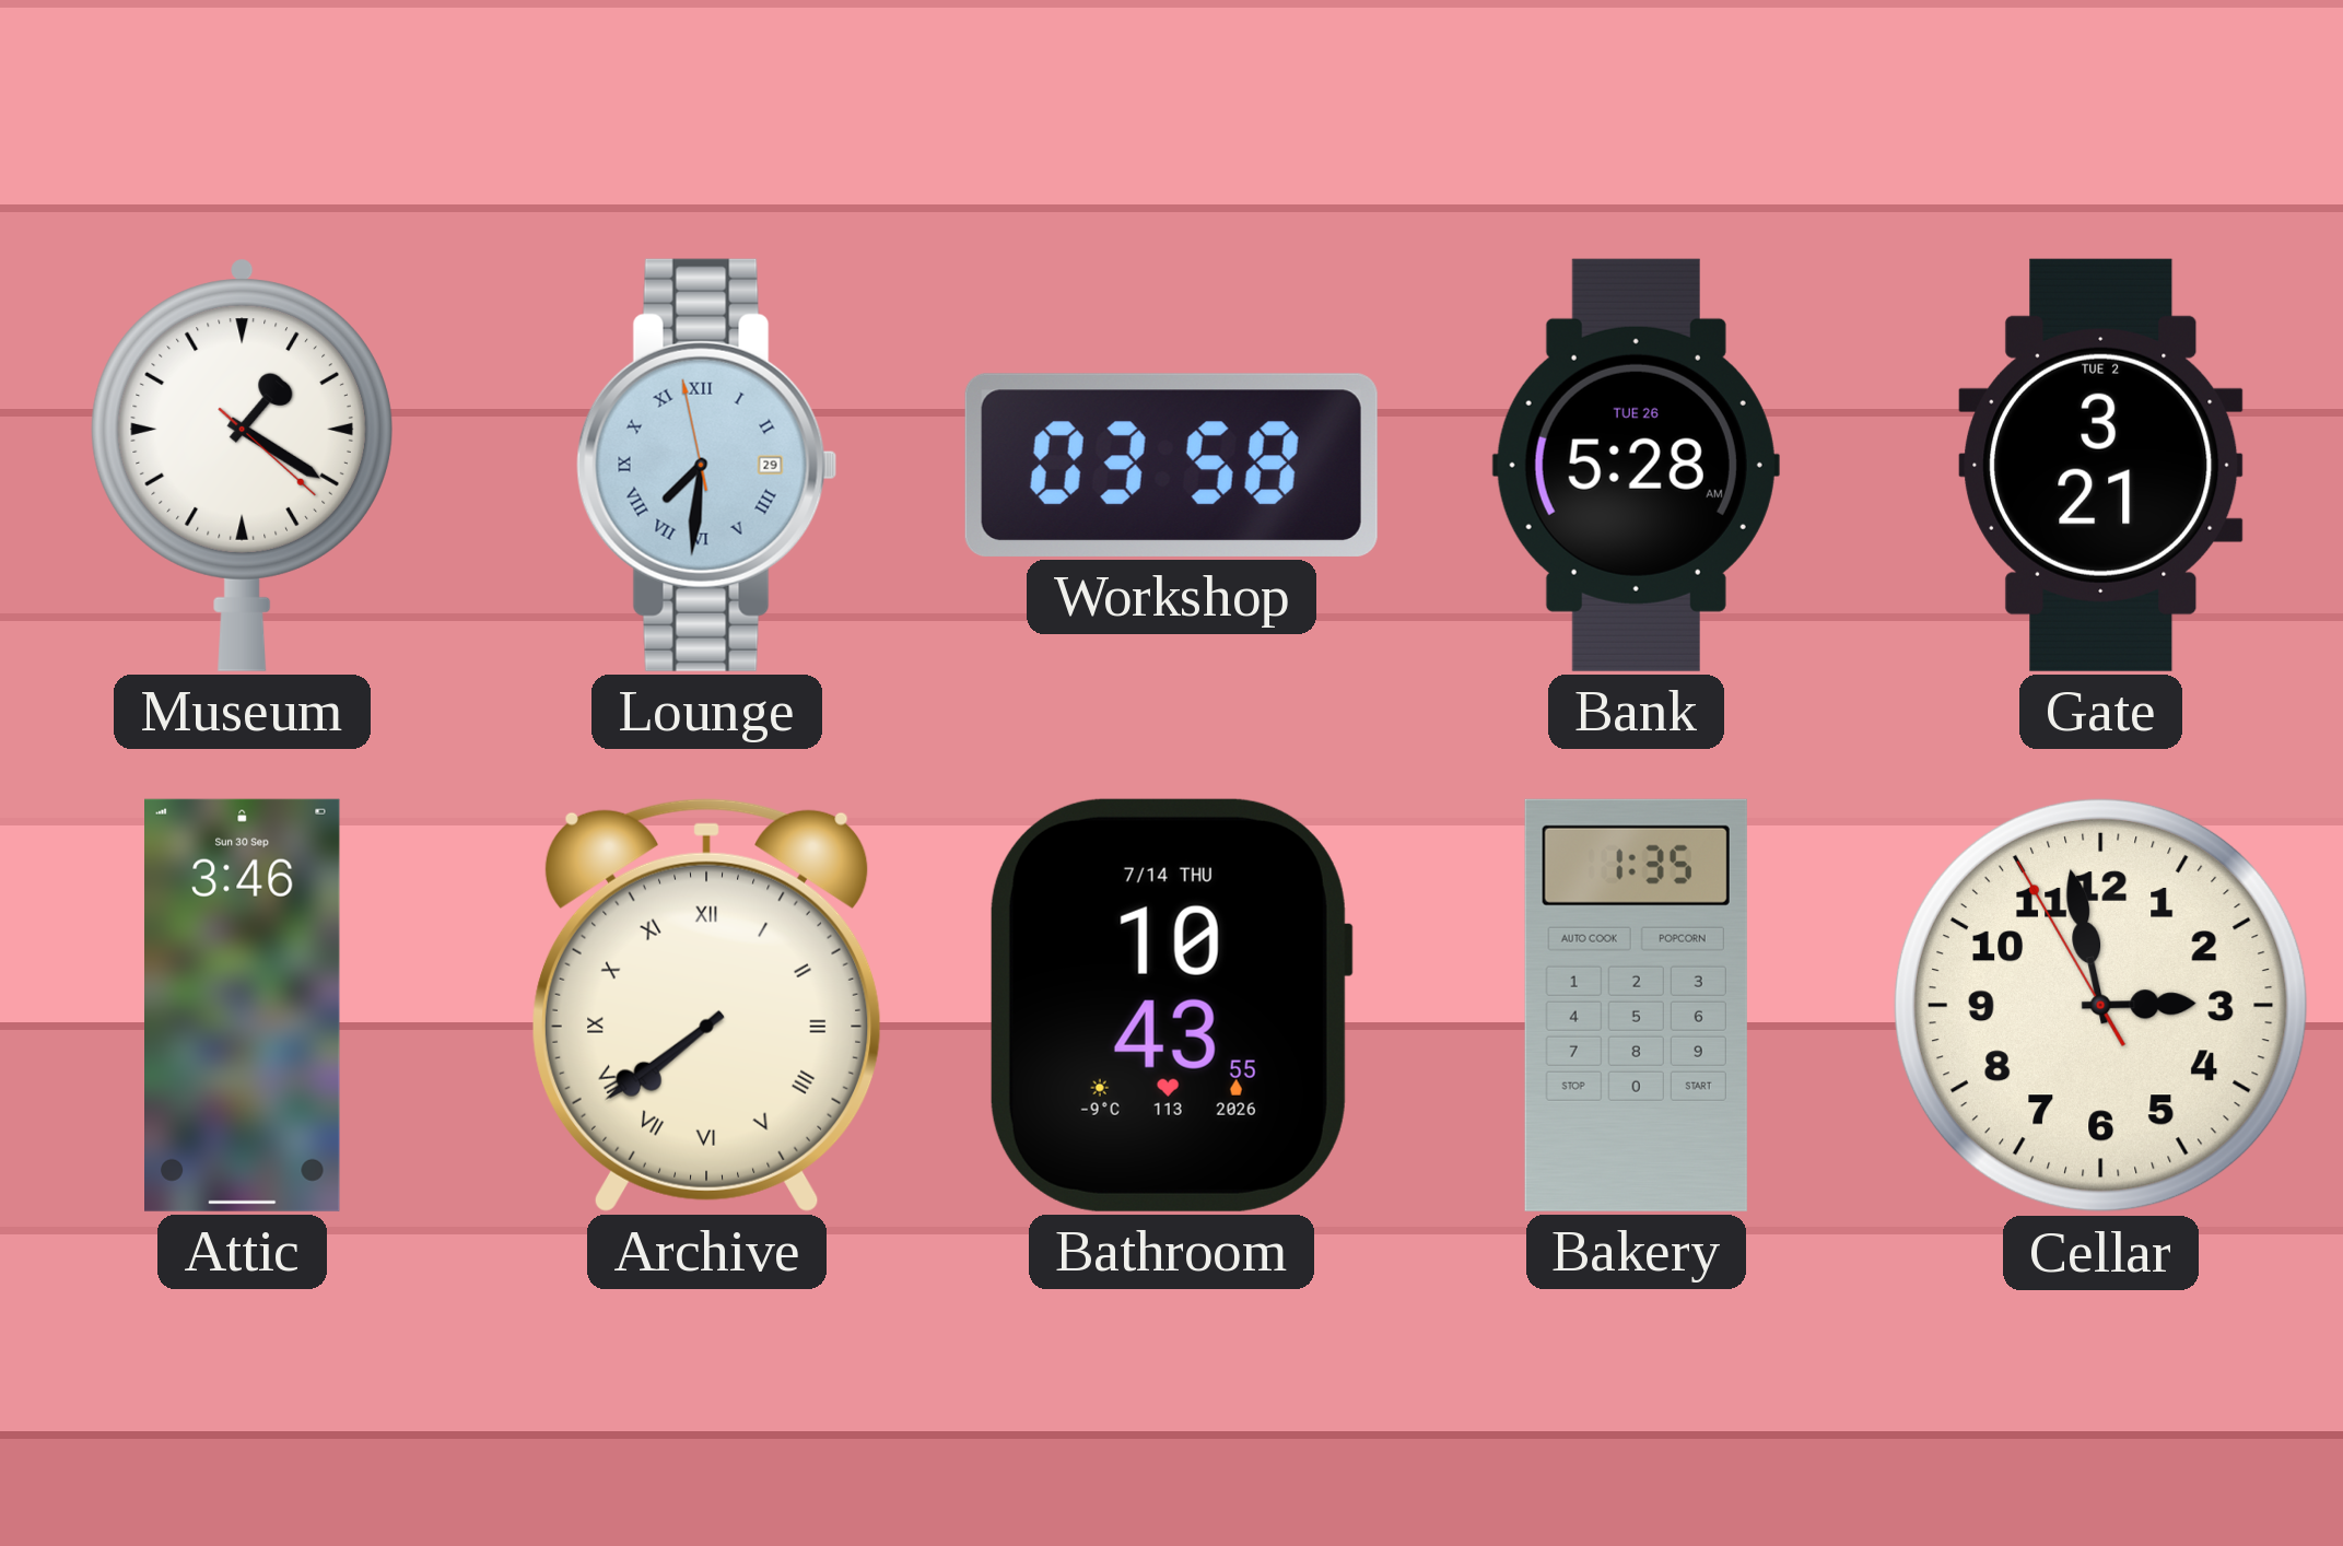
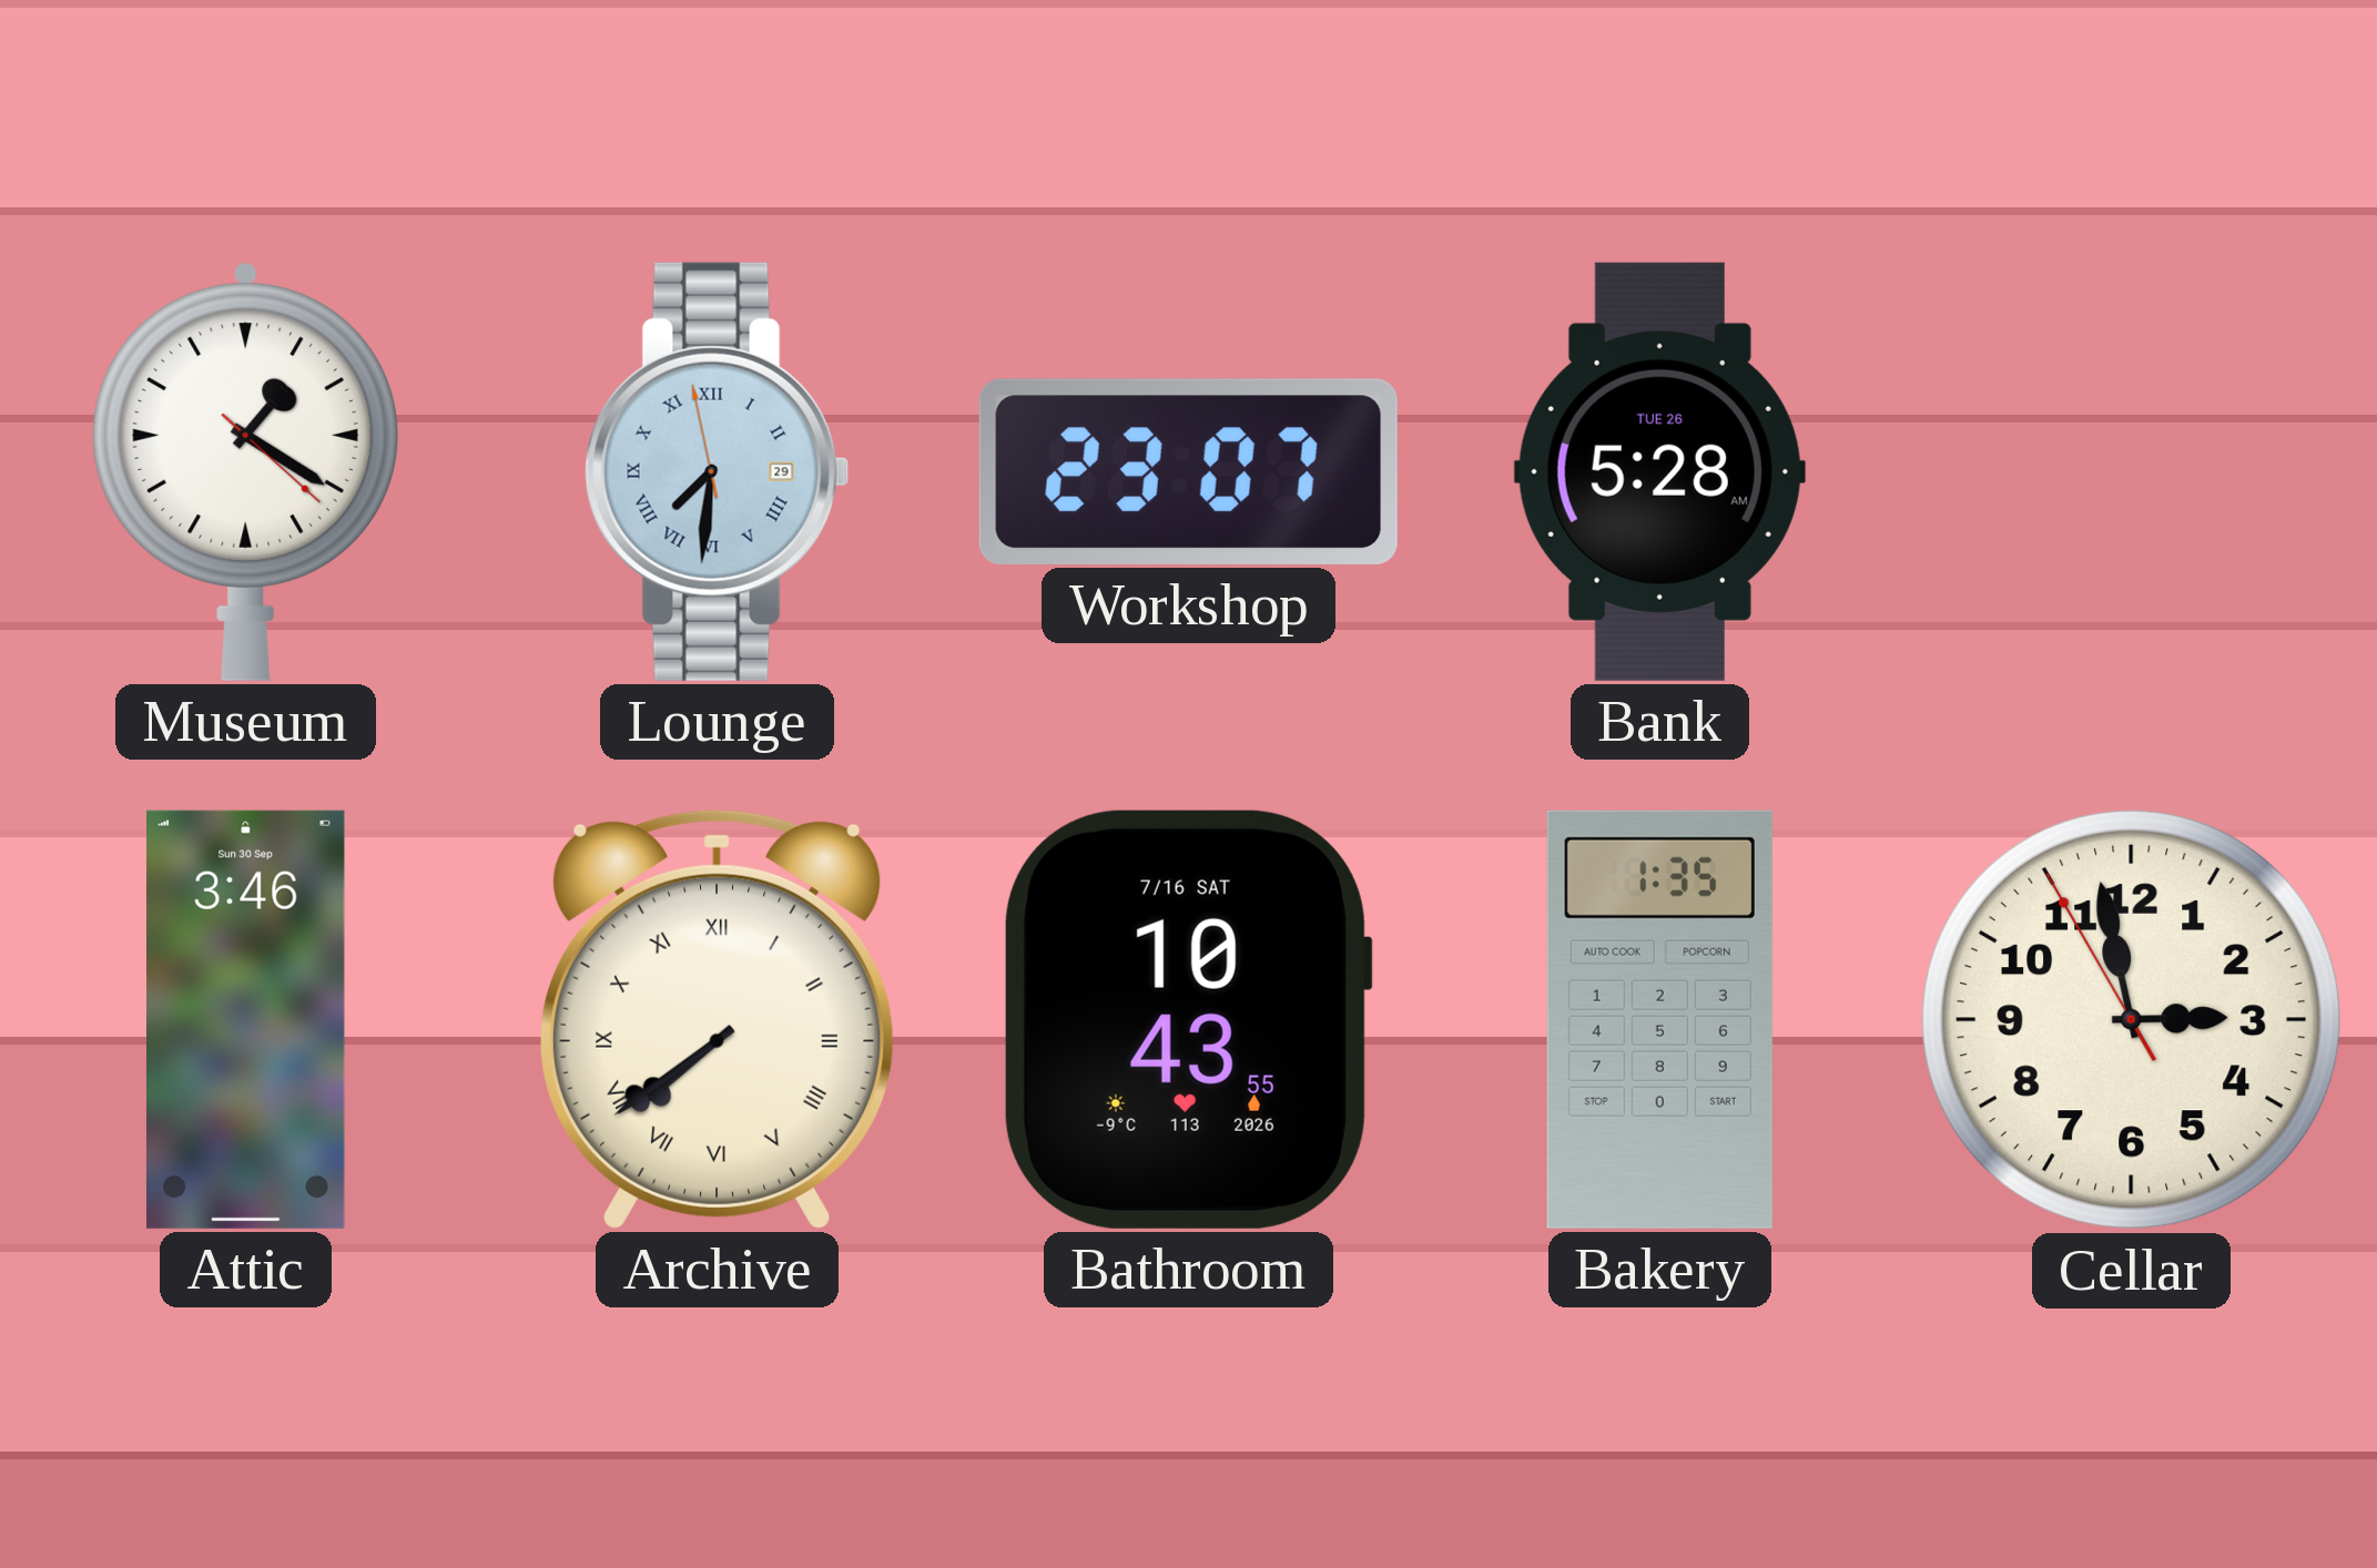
Workshop: 03:58 -> 23:07
Gate: 3:21 -> none
Bathroom date: 7/14 THU -> 7/16 SAT
